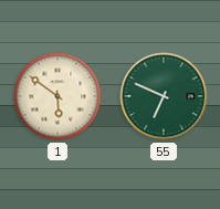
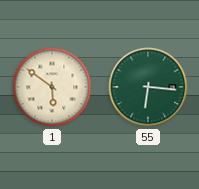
55: 6:49 -> 6:16
